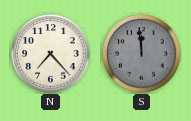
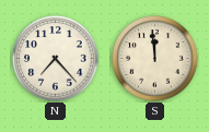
S dial: grey -> cream
